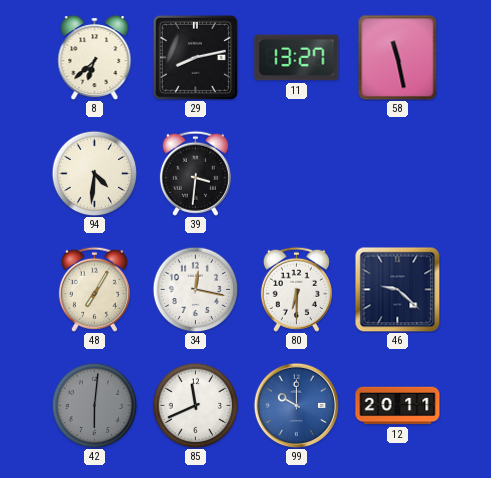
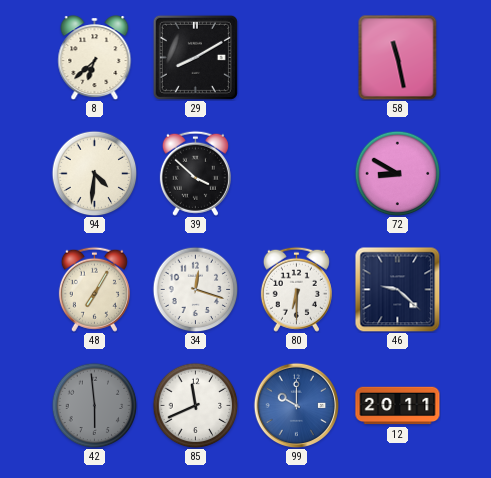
29: 8:13 -> 8:10
11: 13:27 -> none
39: 3:31 -> 3:52
72: none -> 8:50
34: 12:17 -> 12:18
42: 6:01 -> 5:59
